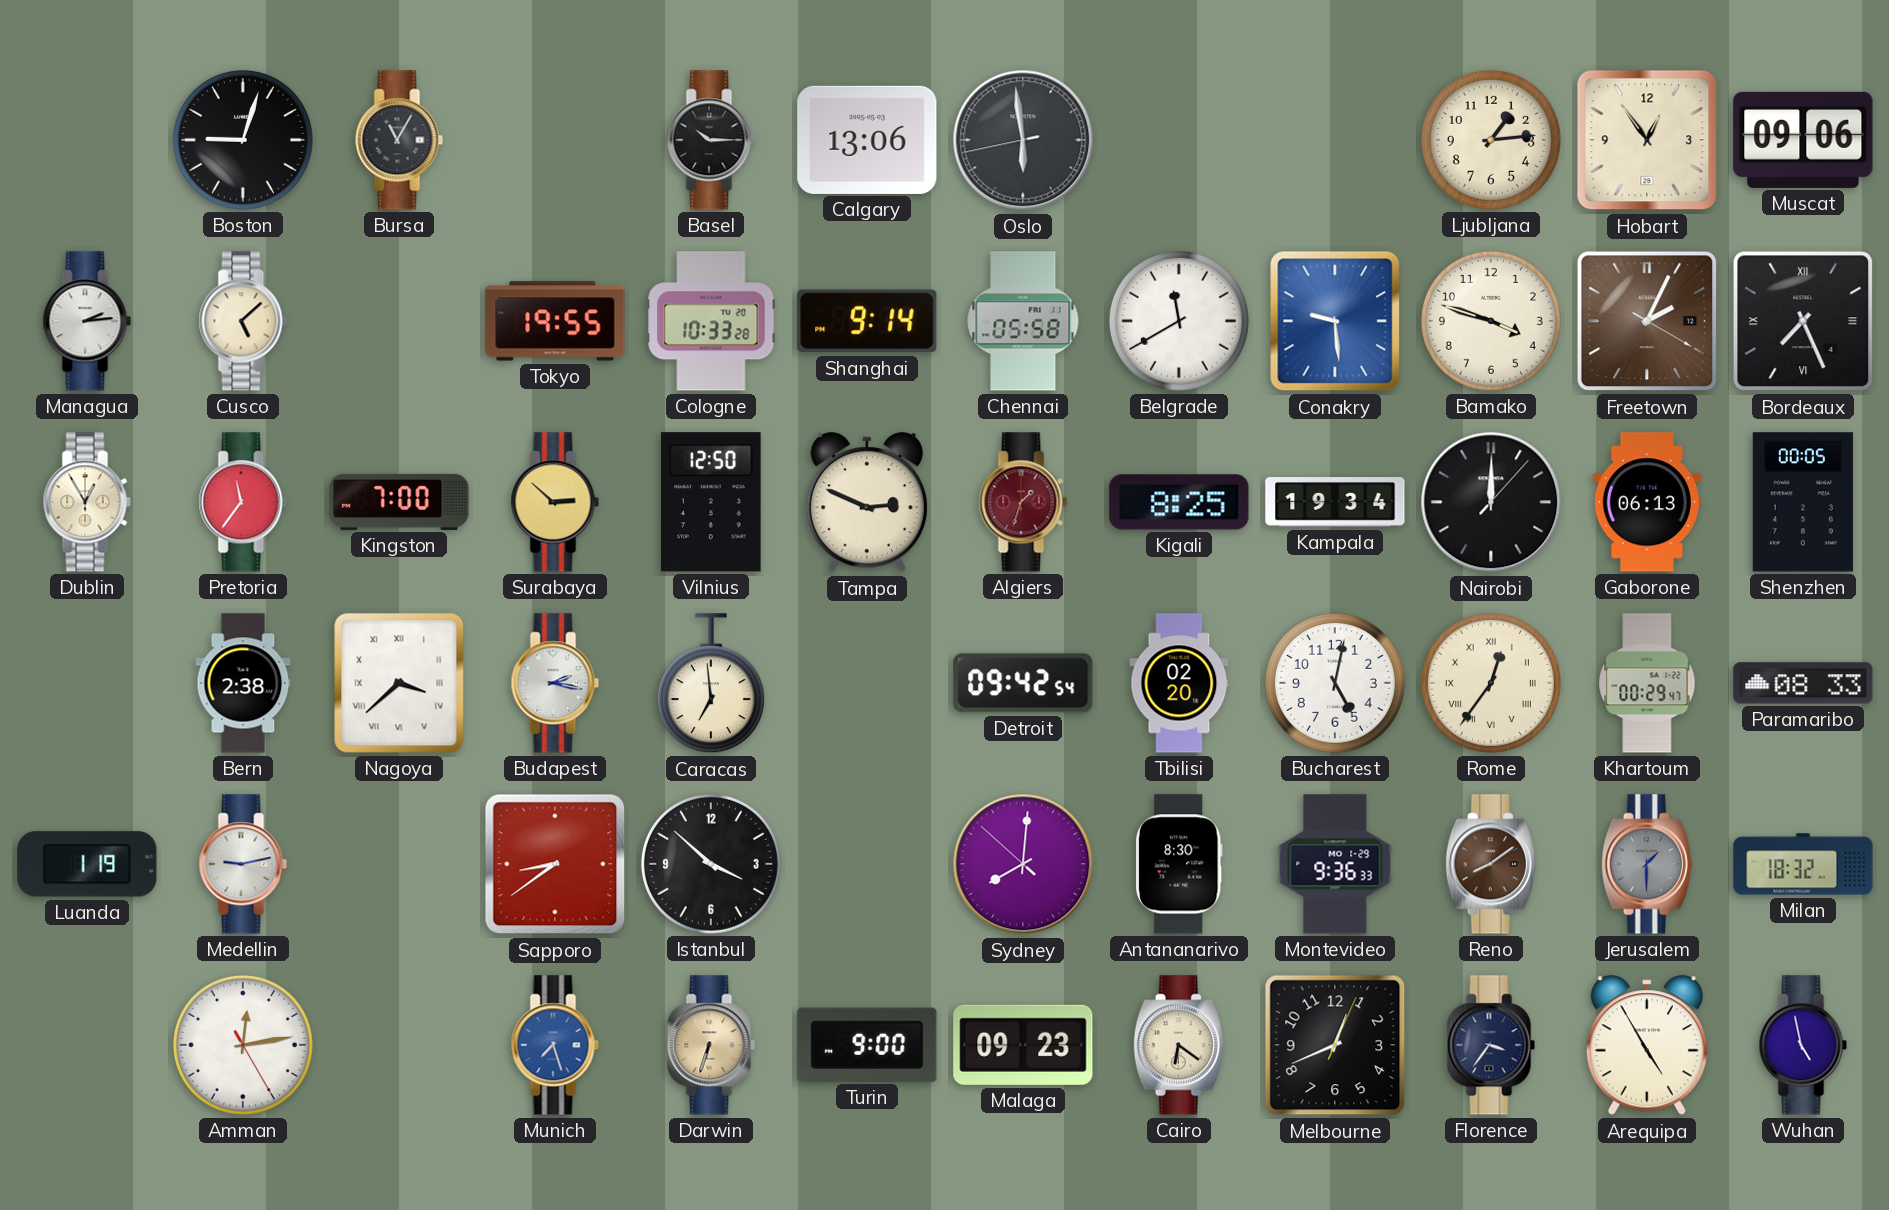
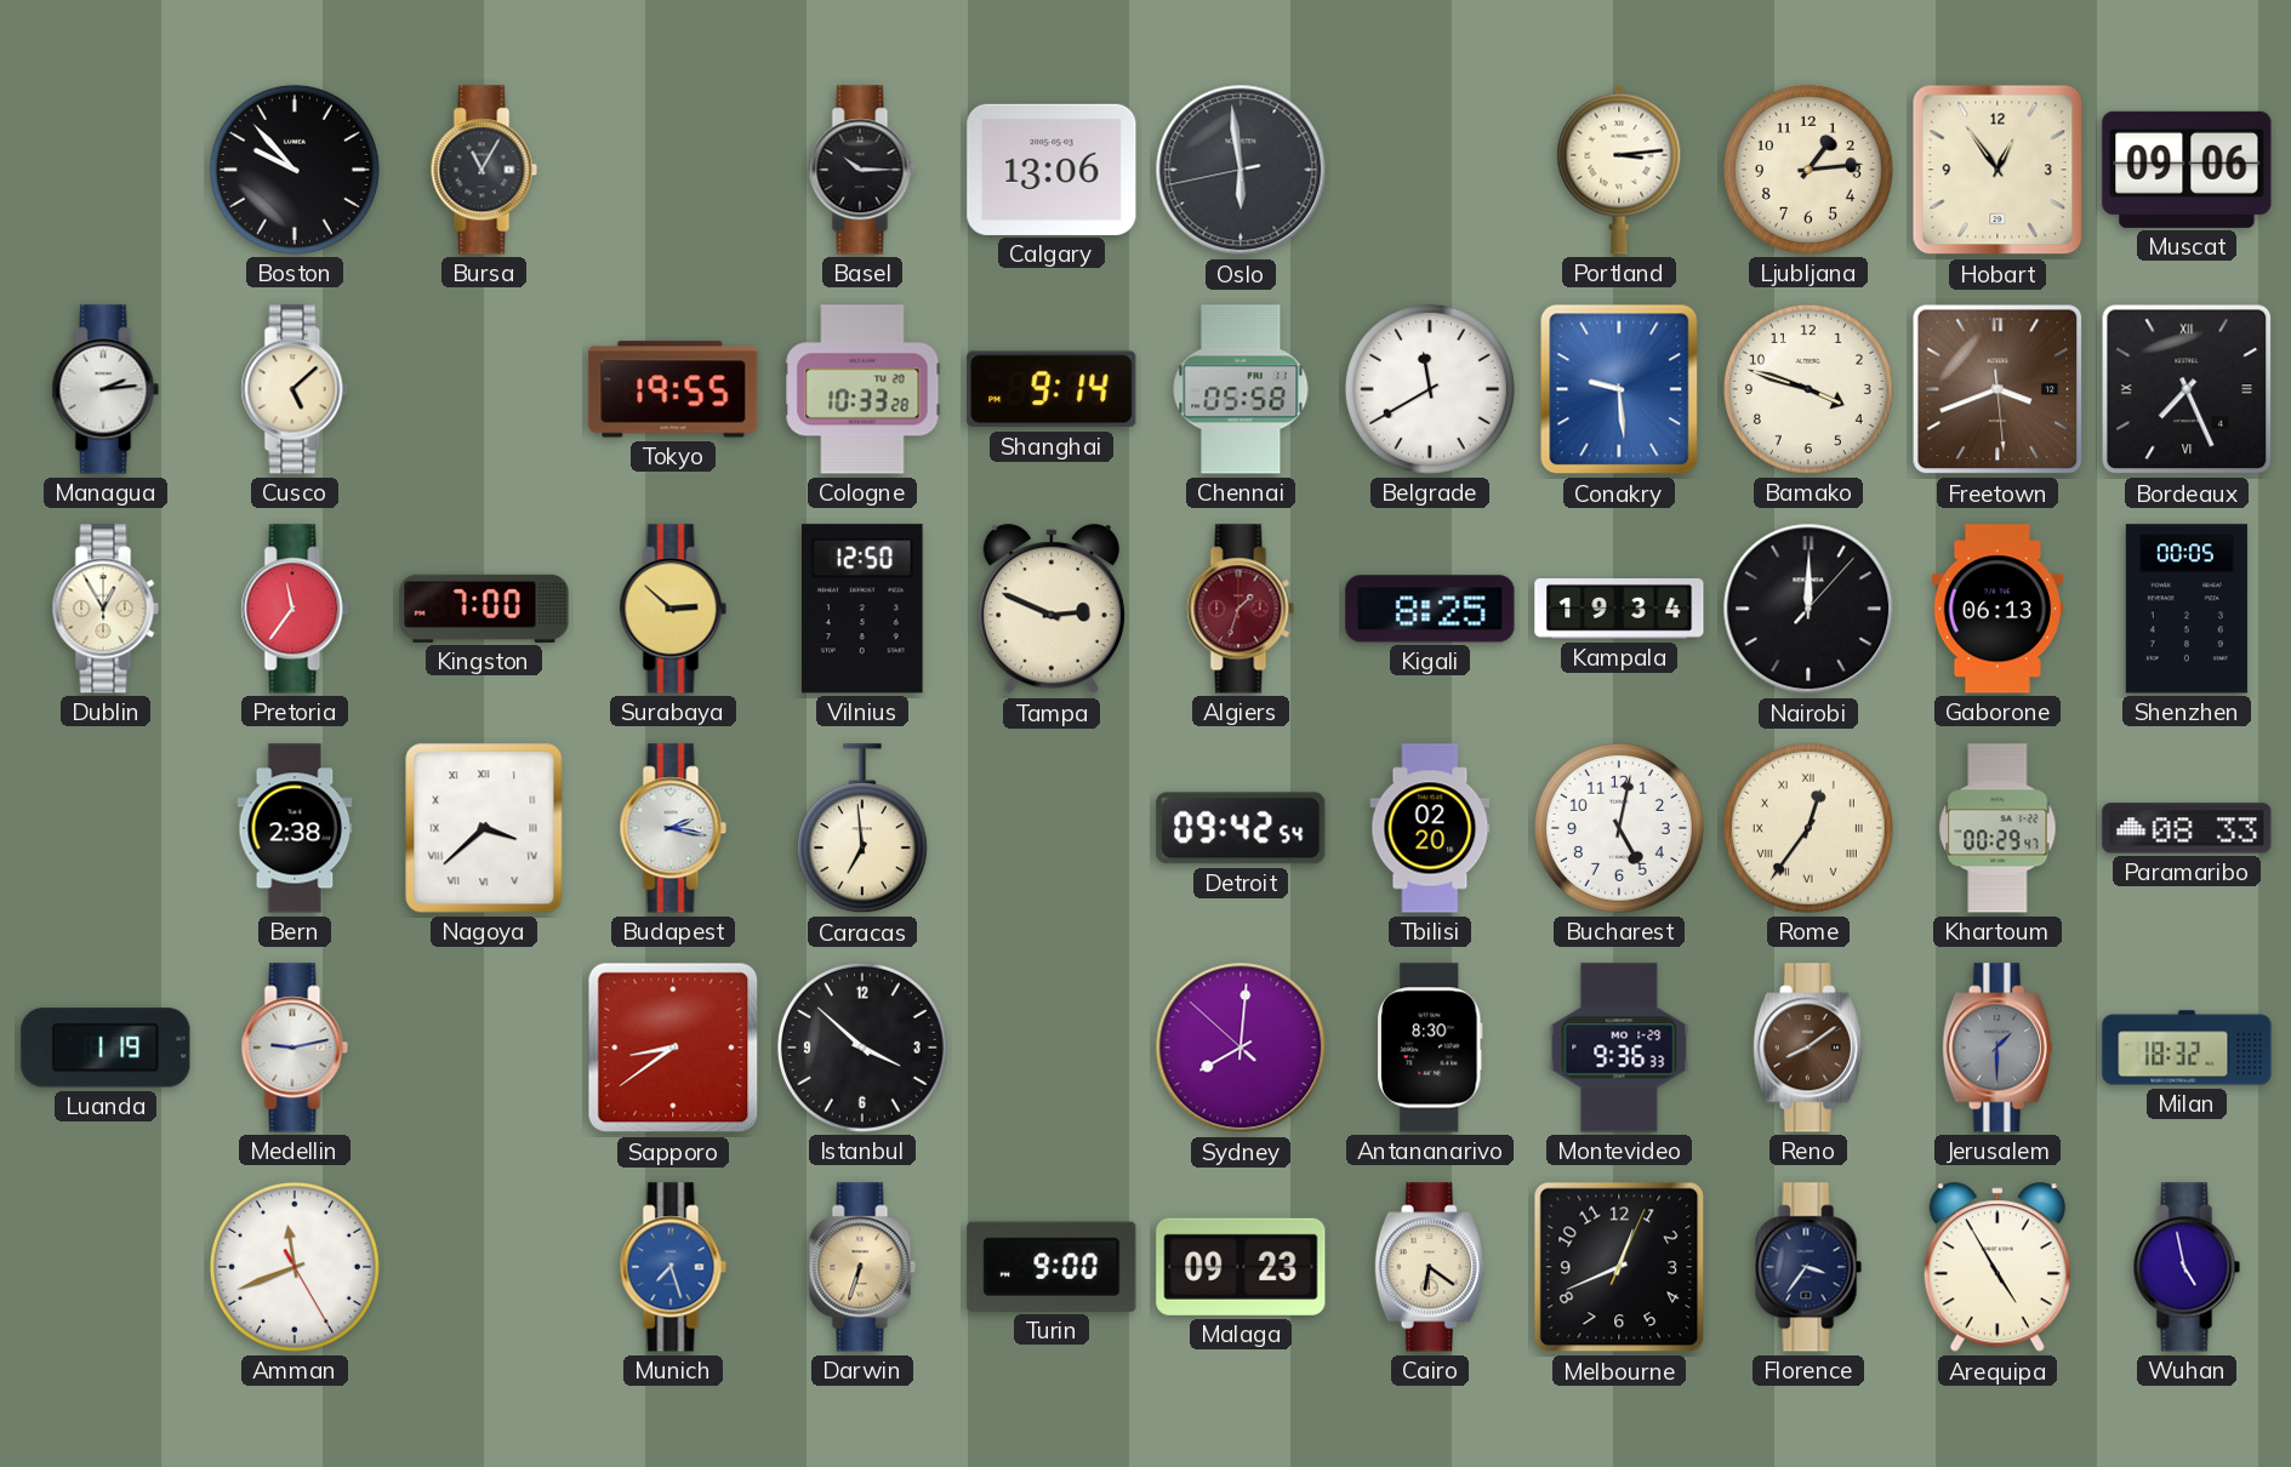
Boston: 9:03 -> 9:53
Portland: none -> 3:14
Freetown: 2:04 -> 3:41
Amman: 12:13 -> 11:41
